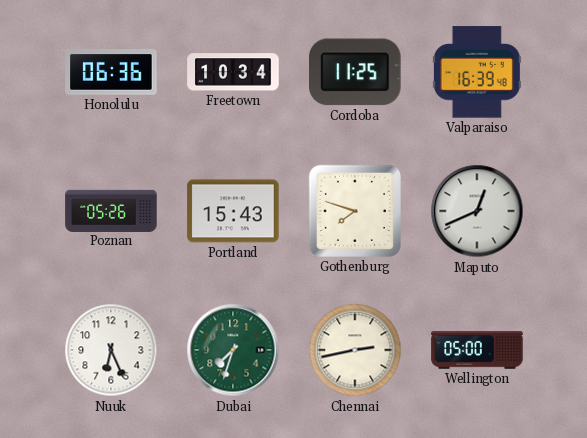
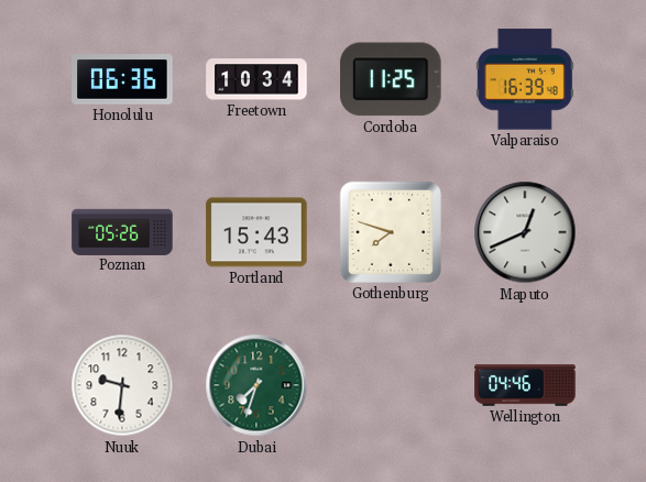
Nuuk: 6:26 -> 9:31
Chennai: 2:43 -> none
Wellington: 05:00 -> 04:46
